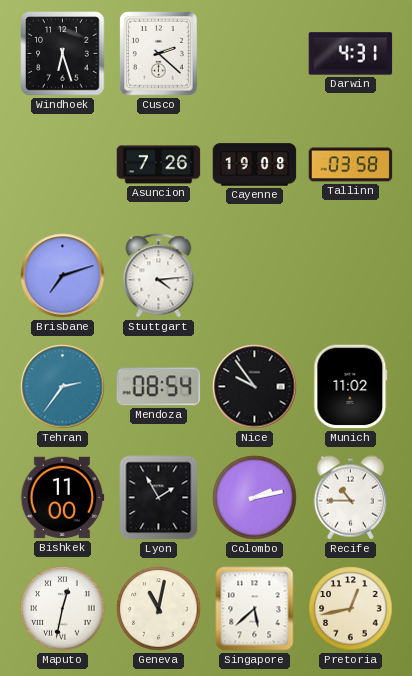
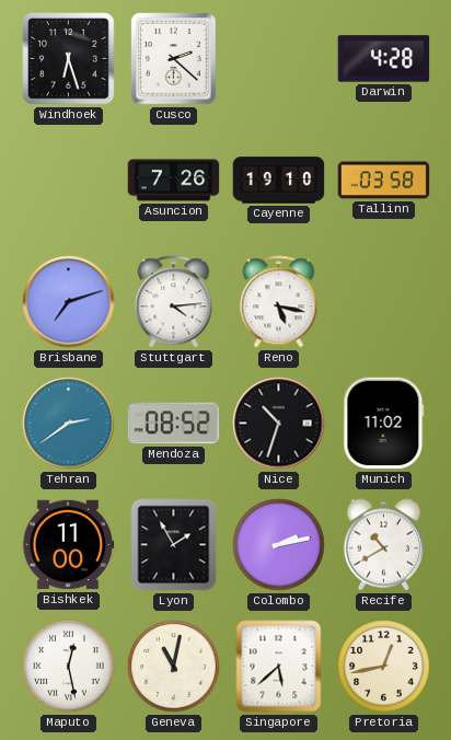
Darwin: 4:31 -> 4:28
Cayenne: 19:08 -> 19:10
Reno: none -> 5:17
Tehran: 2:36 -> 2:39
Mendoza: 08:54 -> 08:52
Nice: 9:54 -> 10:33
Recife: 10:45 -> 10:40
Maputo: 12:32 -> 12:28
